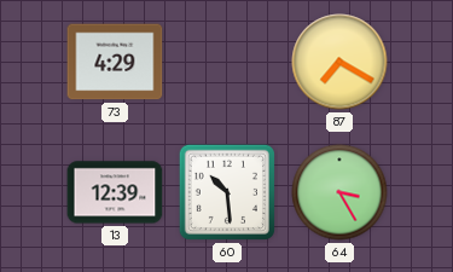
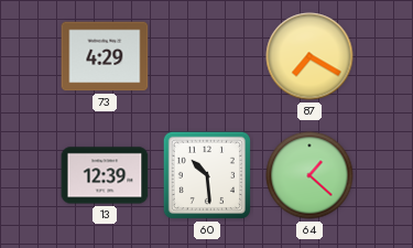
64: 3:25 -> 1:22
